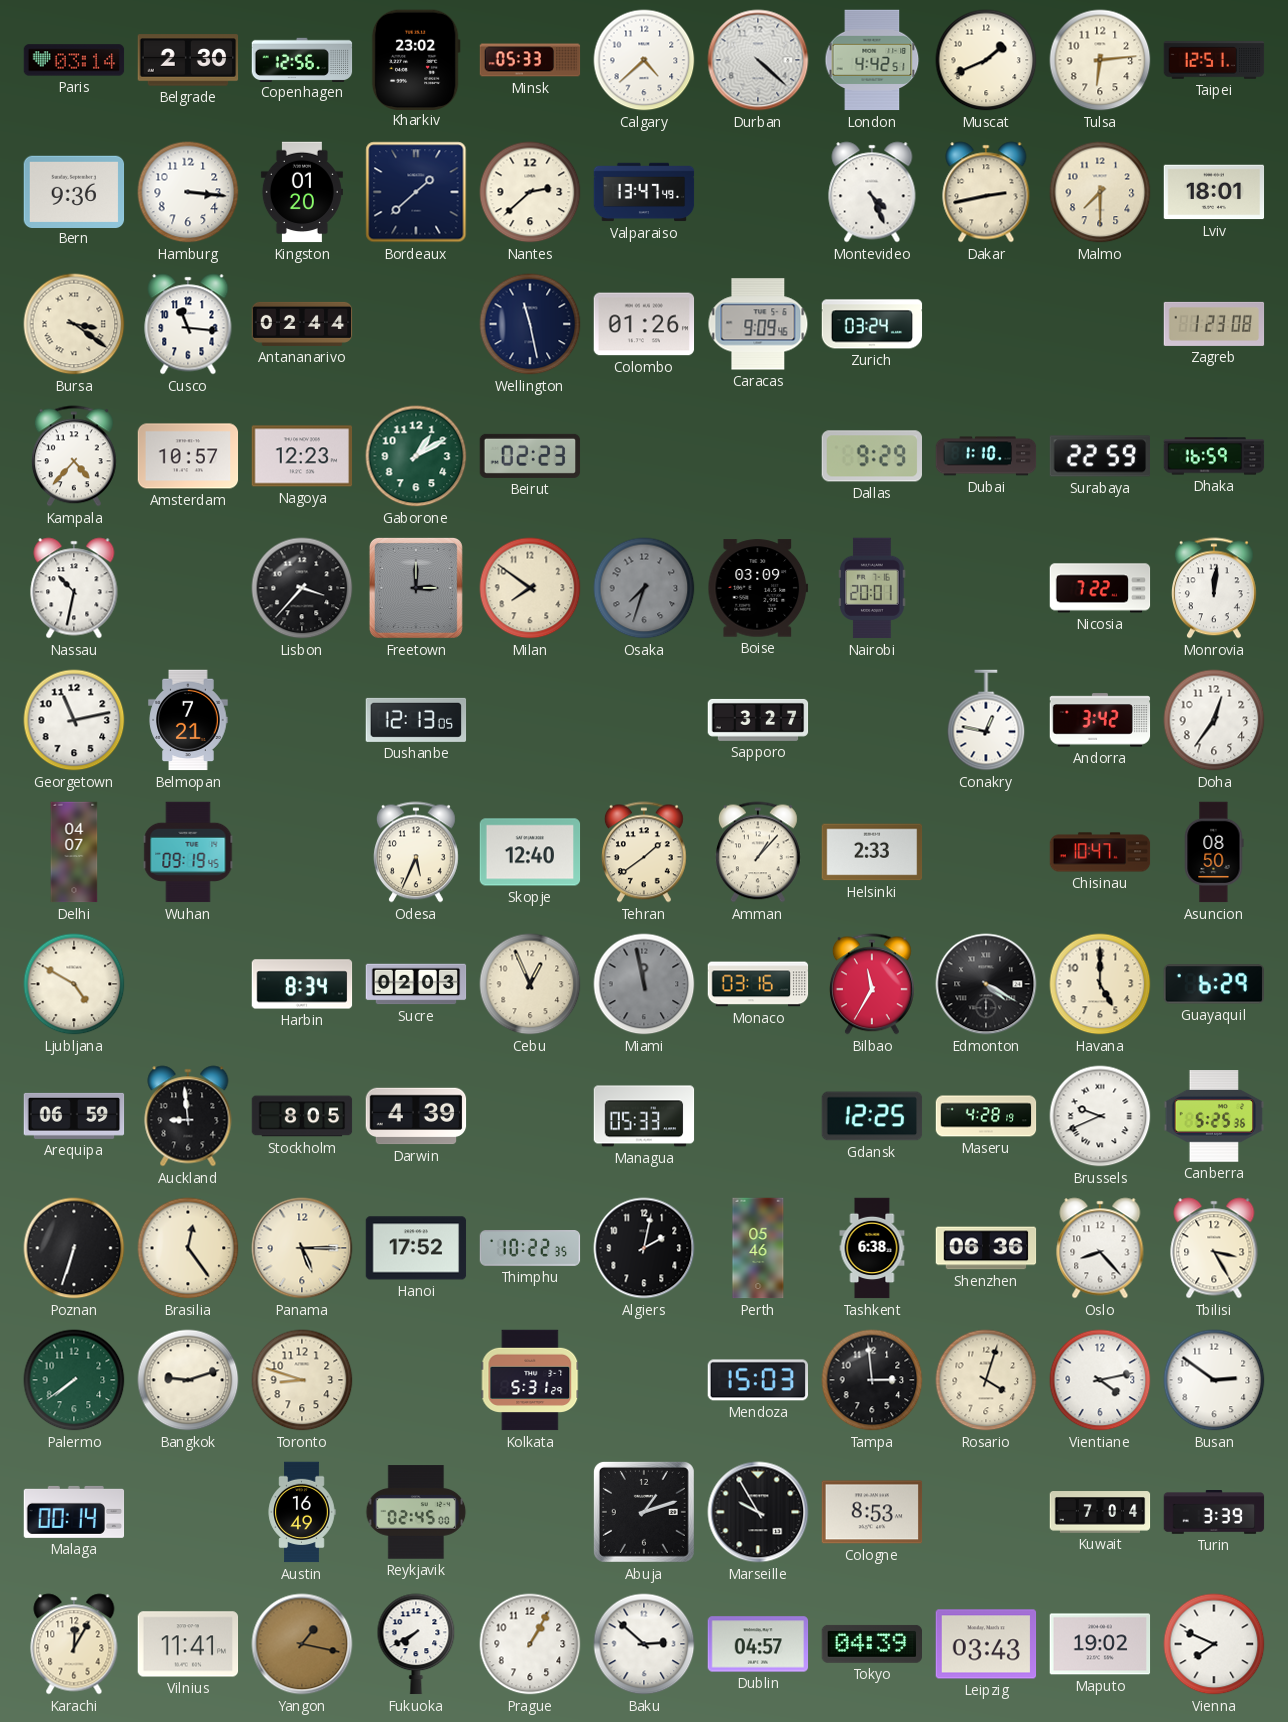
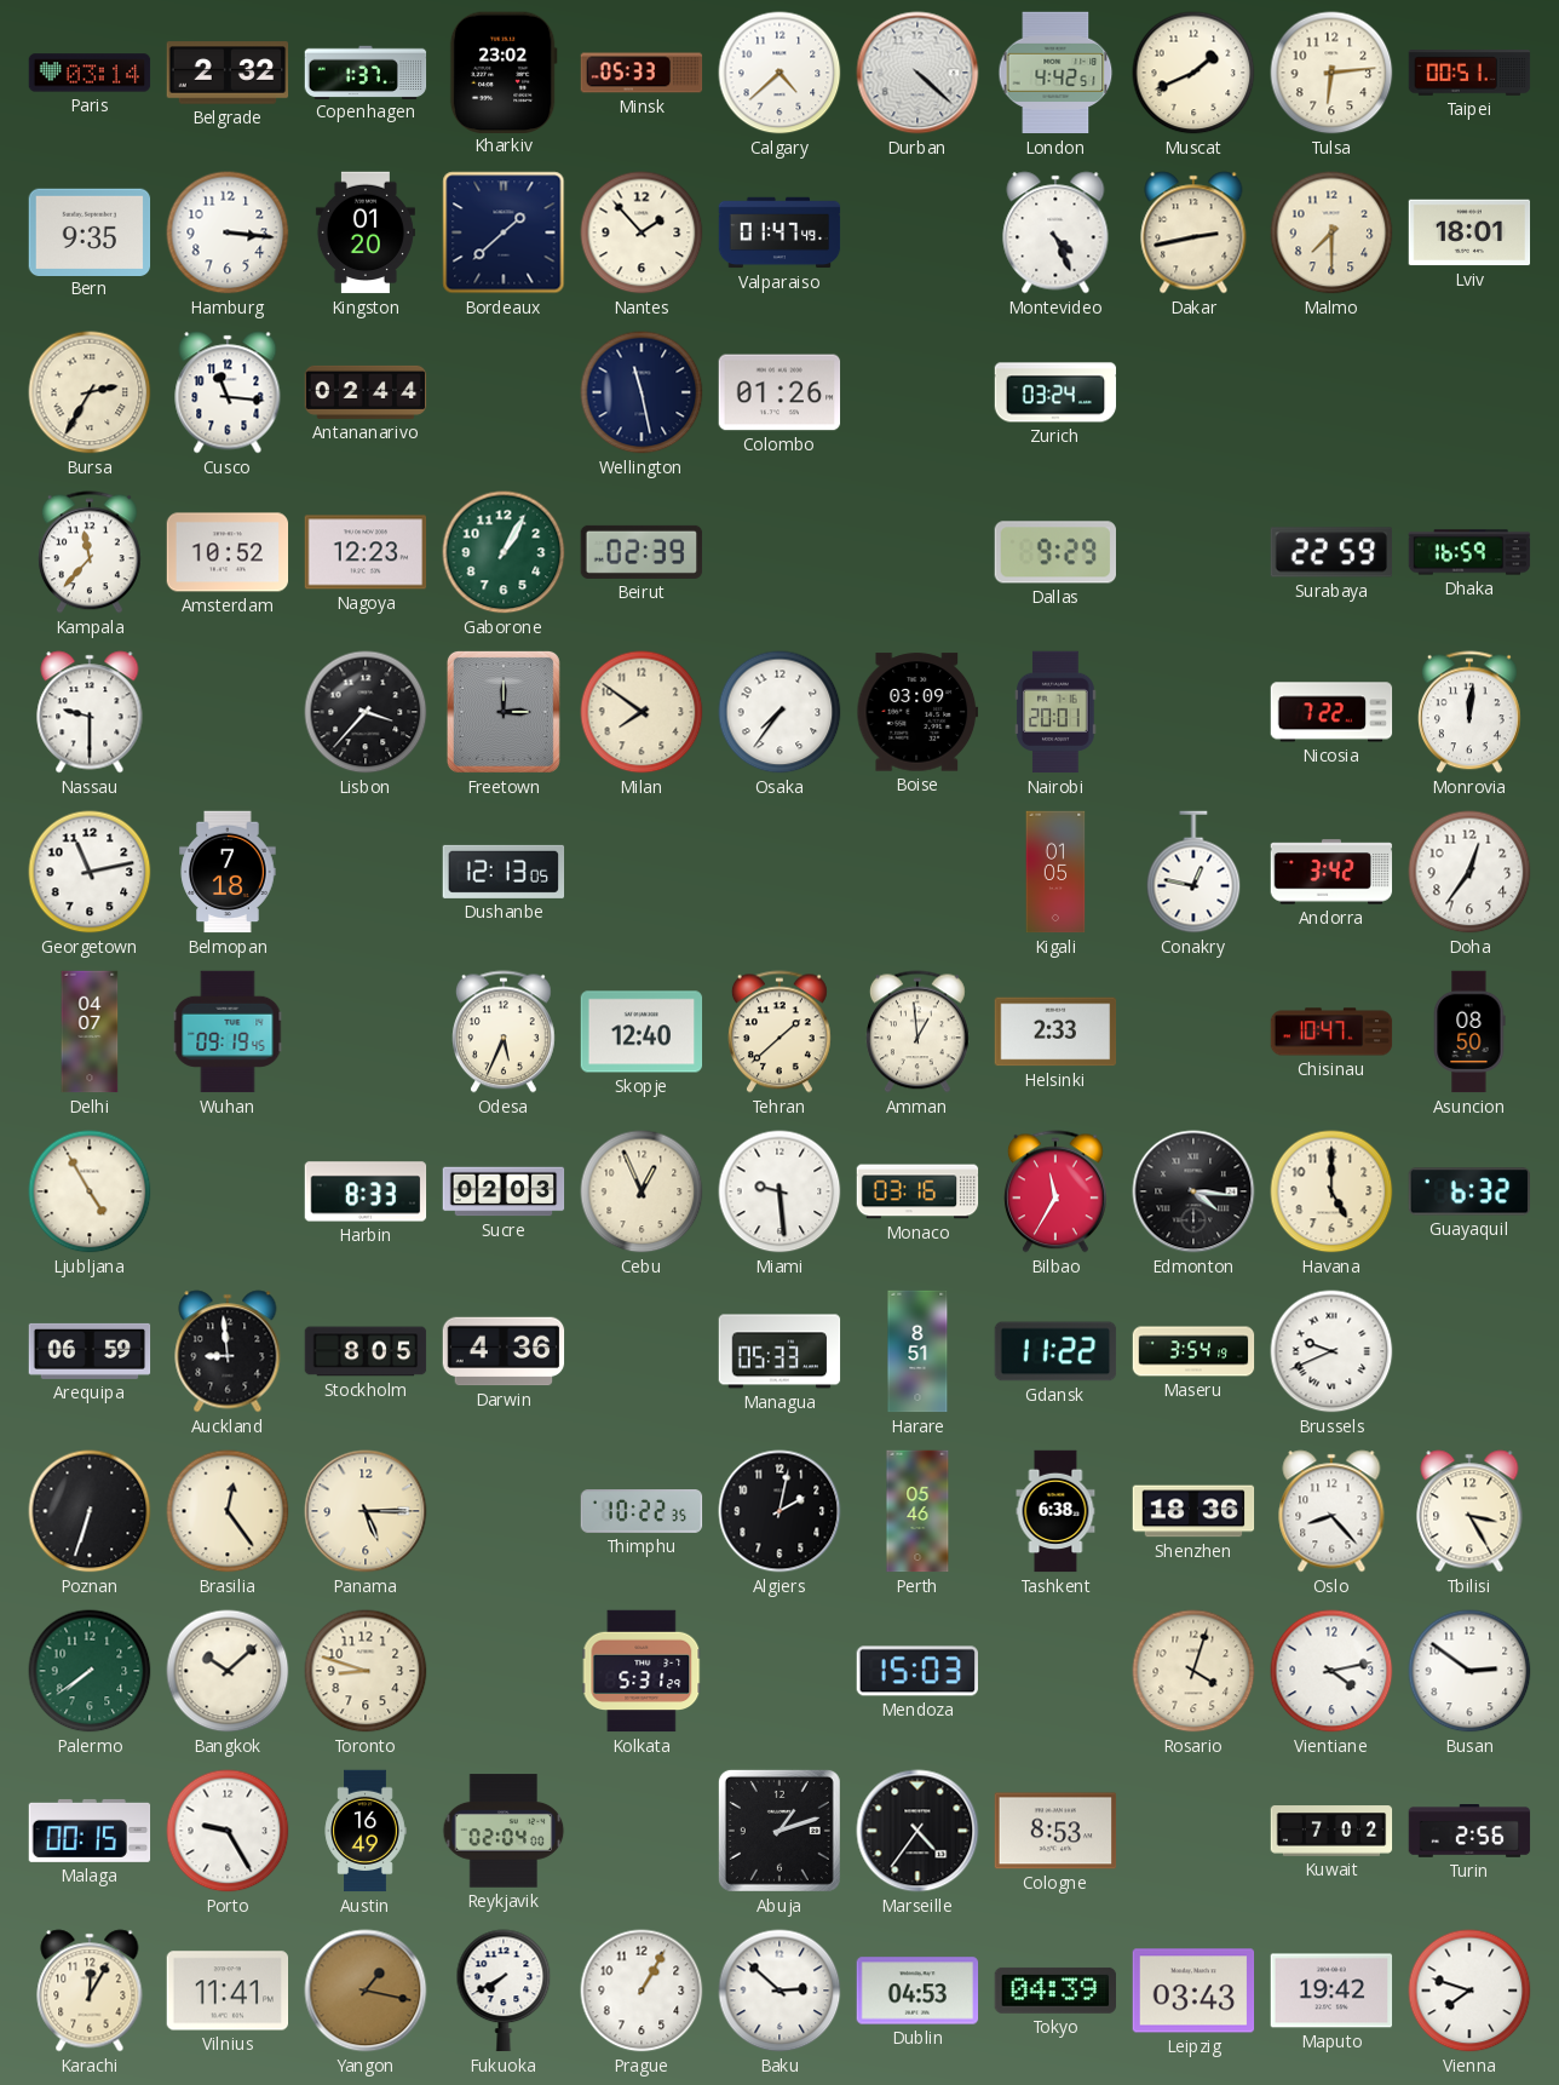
Belgrade: 2:30 -> 2:32
Copenhagen: 12:56 -> 1:37
Taipei: 12:51 -> 00:51
Bern: 9:36 -> 9:35
Nantes: 2:38 -> 1:53
Valparaiso: 13:47 -> 01:47
Bursa: 3:21 -> 2:35
Caracas: 9:09 -> none
Zagreb: 1:23 -> none
Kampala: 4:37 -> 11:37
Amsterdam: 10:57 -> 10:52
Gaborone: 1:10 -> 1:05
Beirut: 02:23 -> 02:39
Dubai: 1:10 -> none
Nassau: 10:32 -> 9:30
Osaka: 7:33 -> 7:36
Osaka dial: grey -> white
Belmopan: 7:21 -> 7:18
Sapporo: 3:27 -> none
Kigali: none -> 01:05
Tehran: 1:39 -> 1:38
Amman: 1:07 -> 12:59
Ljubljana: 4:50 -> 4:55
Harbin: 8:34 -> 8:33
Miami: 11:58 -> 9:29
Miami dial: grey -> white
Edmonton: 4:20 -> 4:16
Guayaquil: 6:29 -> 6:32
Darwin: 4:39 -> 4:36
Harare: none -> 8:51
Gdansk: 12:25 -> 11:22
Maseru: 4:28 -> 3:54
Canberra: 5:25 -> none
Hanoi: 17:52 -> none
Shenzhen: 06:36 -> 18:36
Bangkok: 9:12 -> 10:08
Tampa: 2:59 -> none
Malaga: 00:14 -> 00:15
Porto: none -> 9:25
Reykjavik: 02:45 -> 02:04
Marseille: 9:55 -> 4:36
Kuwait: 7:04 -> 7:02
Turin: 3:39 -> 2:56
Dublin: 04:57 -> 04:53
Maputo: 19:02 -> 19:42
Vienna: 7:49 -> 7:48
